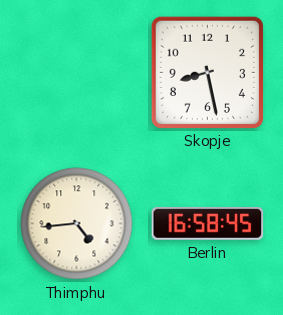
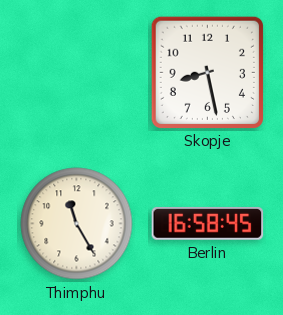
Thimphu: 4:44 -> 11:25
